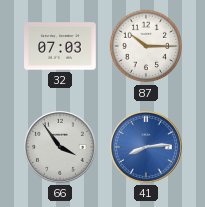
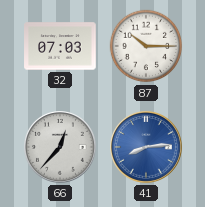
66: 3:54 -> 12:37
